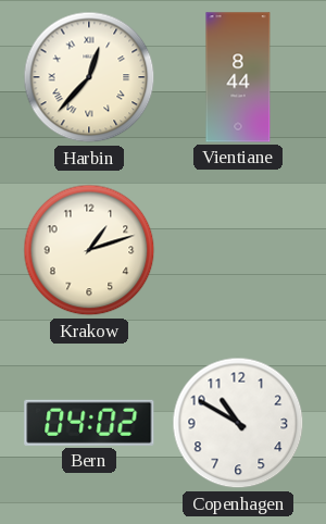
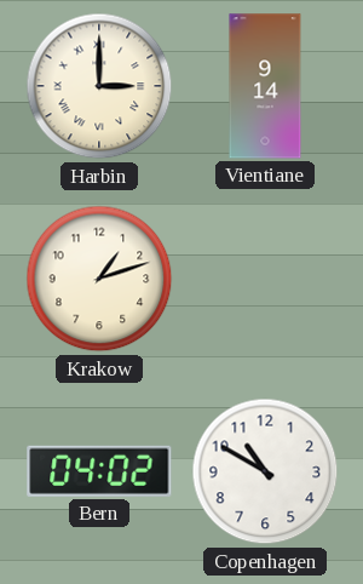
Harbin: 12:37 -> 3:00
Vientiane: 8:44 -> 9:14
